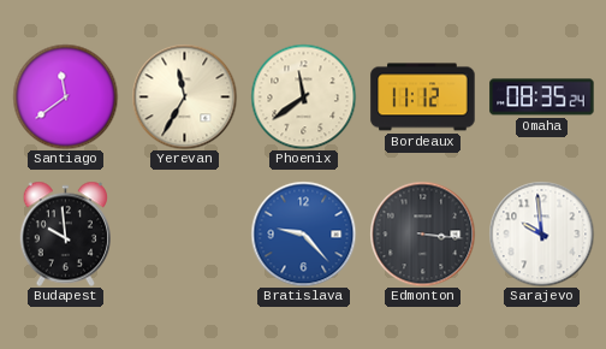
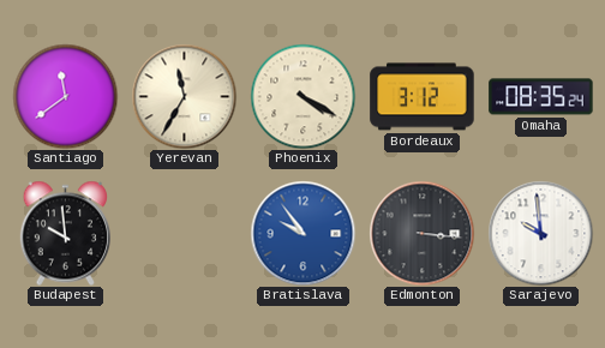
Phoenix: 11:39 -> 4:20
Bordeaux: 11:12 -> 3:12
Bratislava: 9:23 -> 9:54
